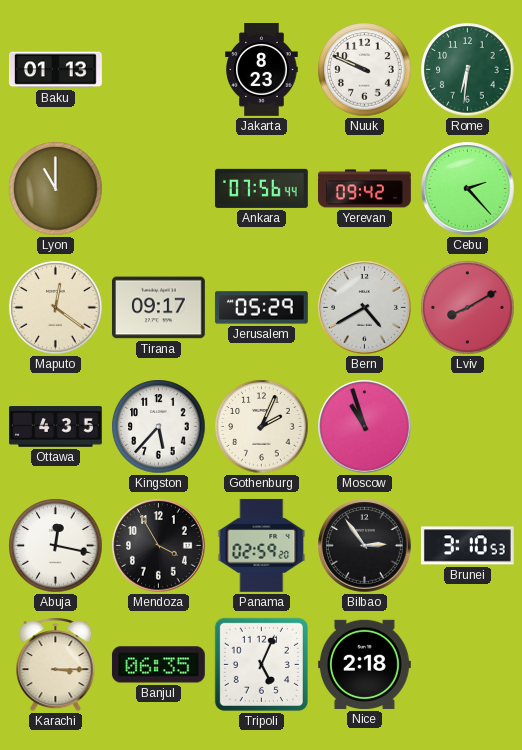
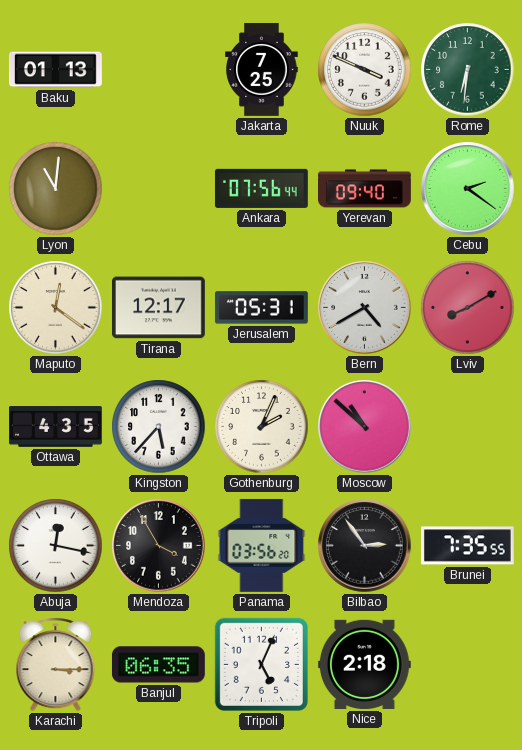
Jakarta: 8:23 -> 7:25
Nuuk: 9:49 -> 3:49
Lyon: 11:00 -> 11:01
Yerevan: 09:42 -> 09:40
Cebu: 2:23 -> 2:21
Tirana: 09:17 -> 12:17
Jerusalem: 05:29 -> 05:31
Moscow: 10:57 -> 10:52
Panama: 02:59 -> 03:56
Brunei: 3:10 -> 7:35
